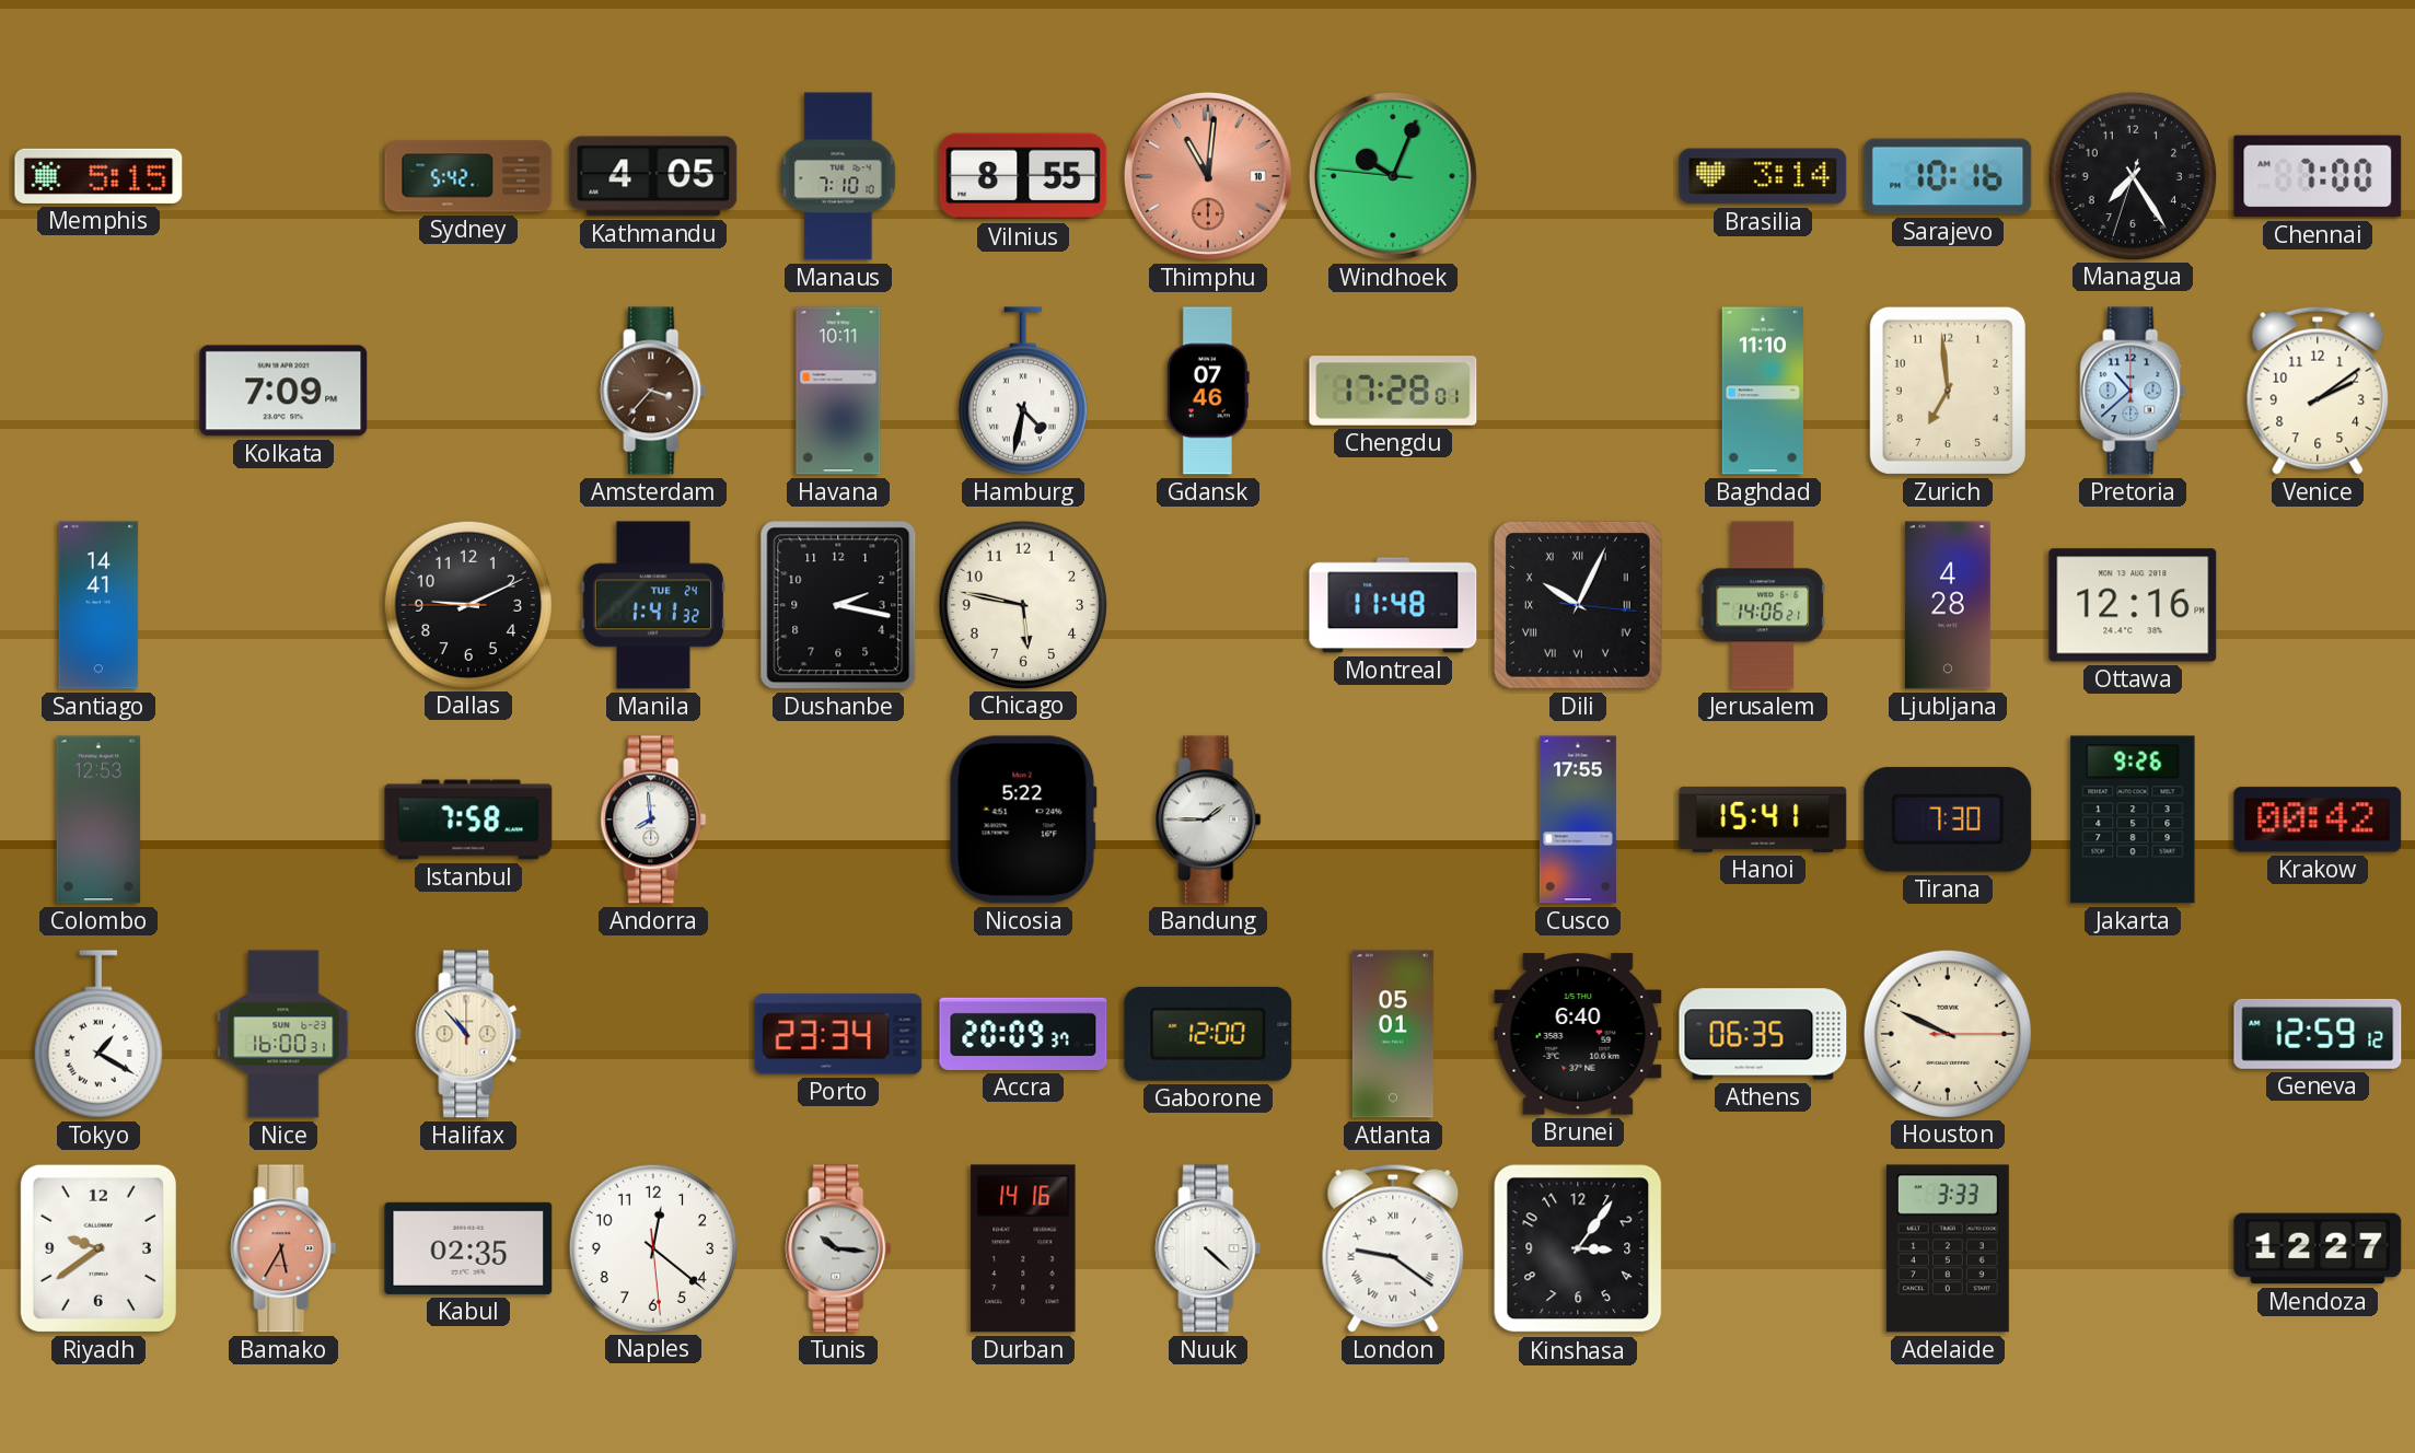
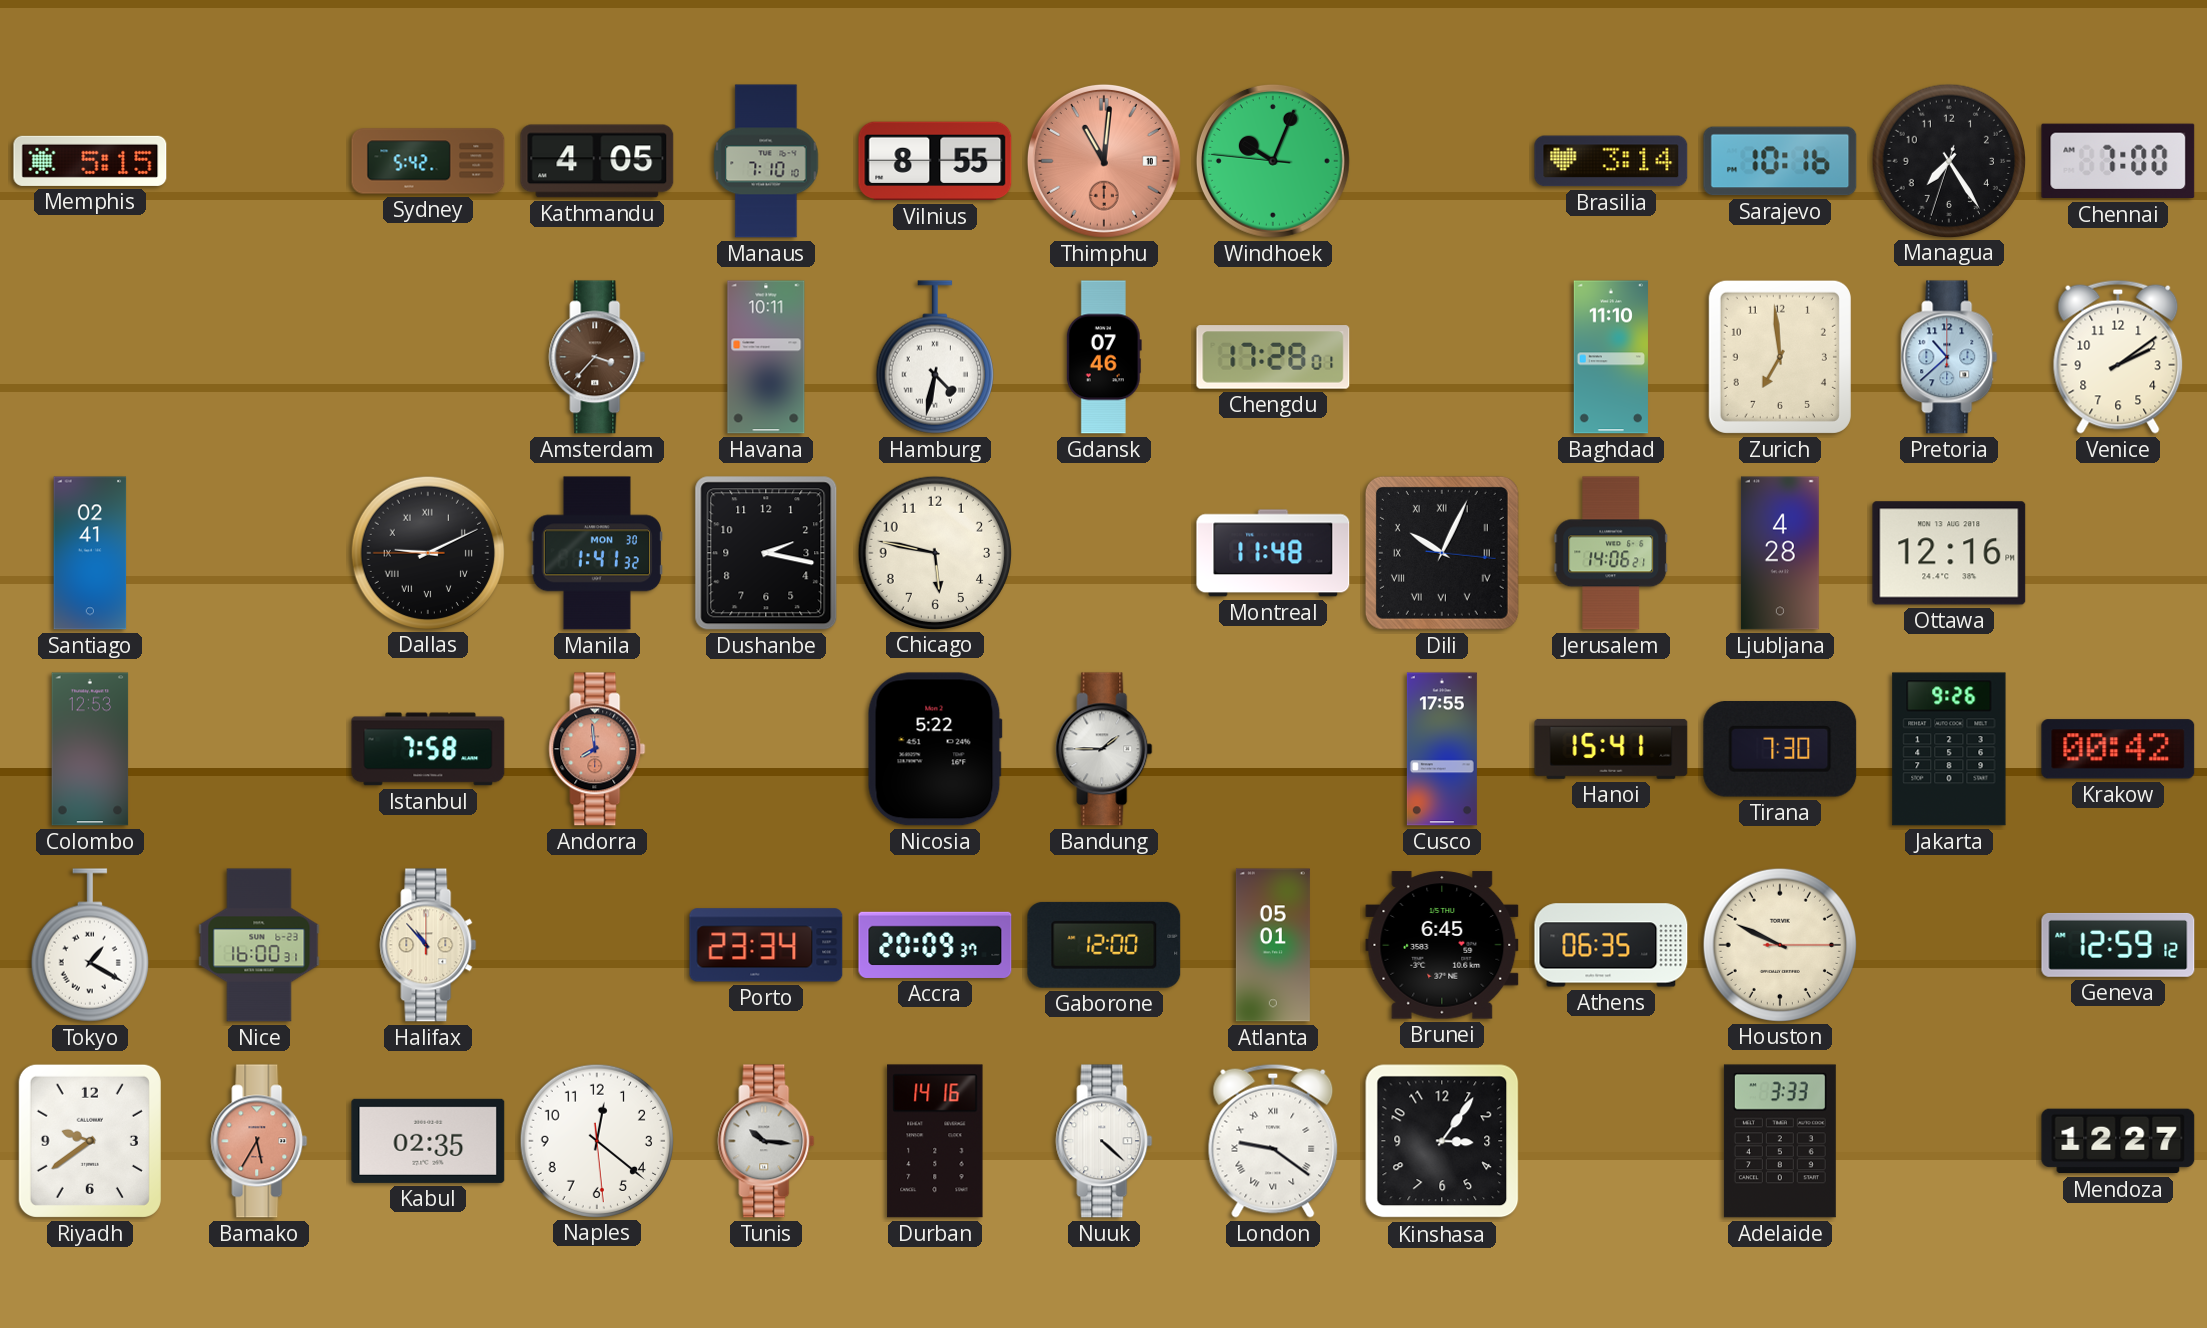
Kolkata: 7:09 -> none
Santiago: 14:41 -> 02:41
Dallas numerals: Arabic -> Roman
Manila date: TUE 24 -> MON 30
Andorra dial: white -> salmon
Brunei: 6:40 -> 6:45
